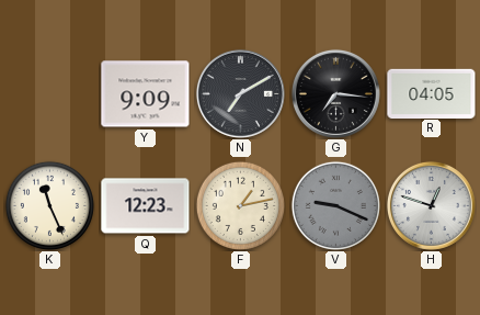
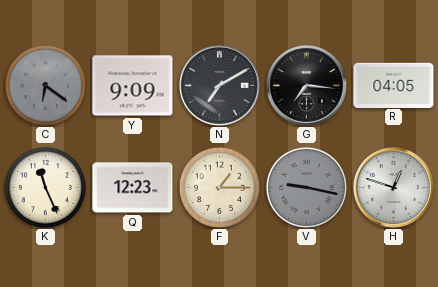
C: none -> 6:21
F: 1:13 -> 1:15
V: 9:19 -> 9:17
